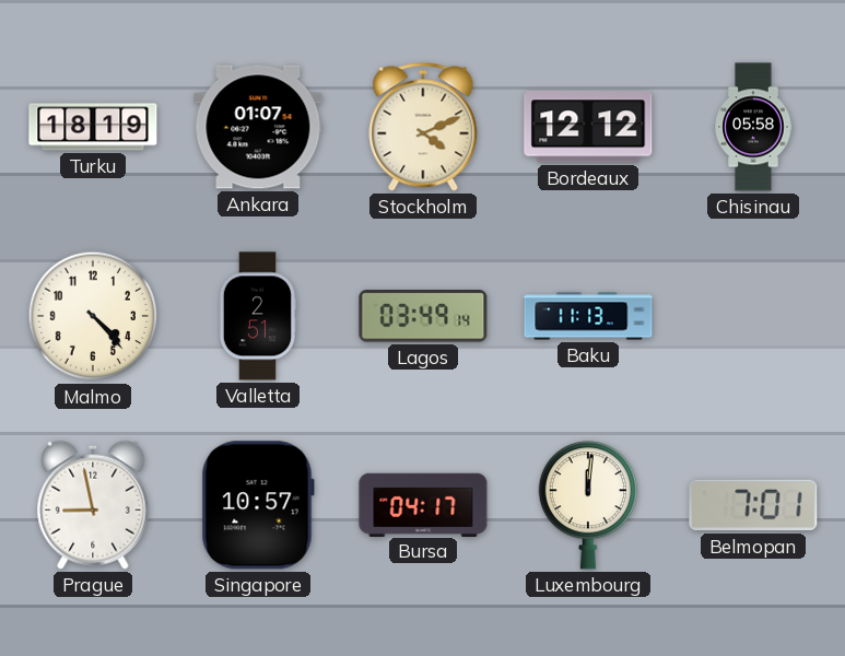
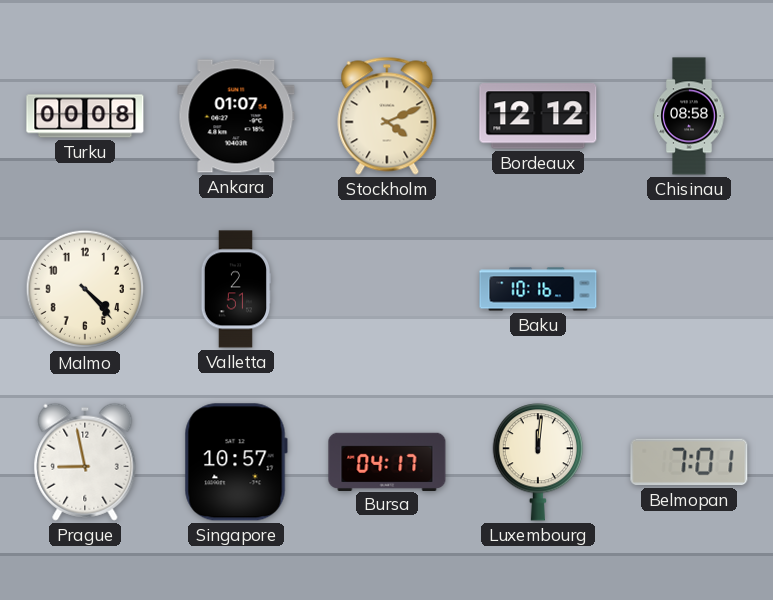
Turku: 18:19 -> 00:08
Chisinau: 05:58 -> 08:58
Lagos: 03:49 -> none
Baku: 11:13 -> 10:16
